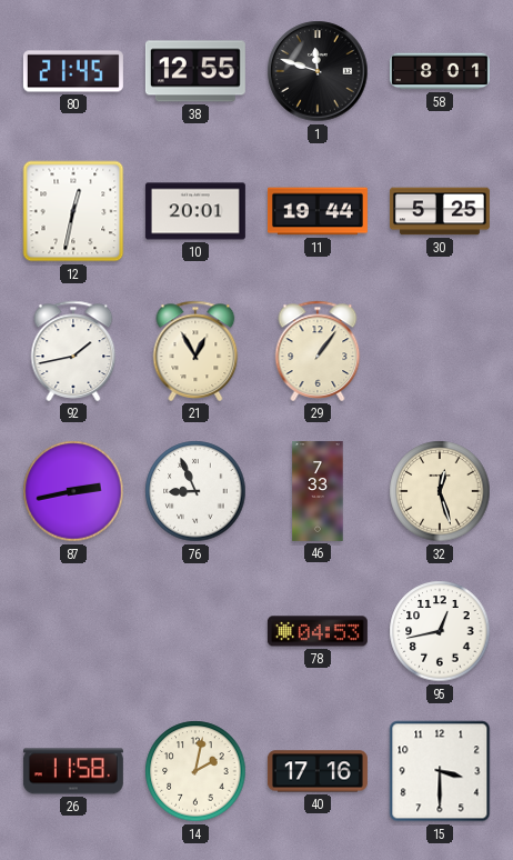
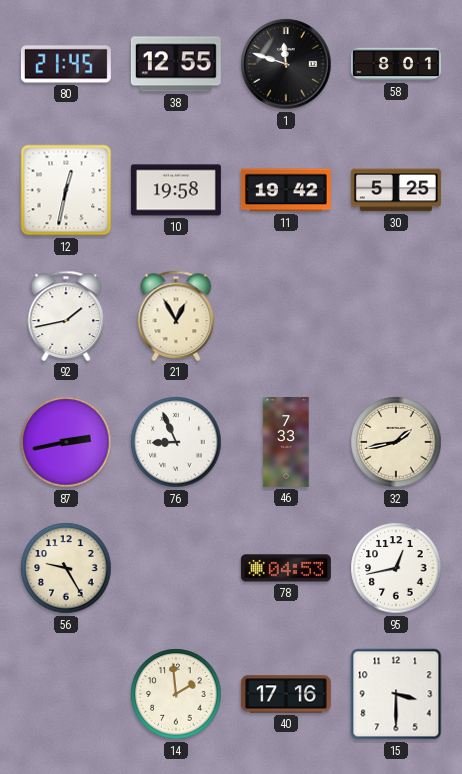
10: 20:01 -> 19:58
11: 19:44 -> 19:42
29: 1:06 -> none
32: 12:27 -> 1:43
56: none -> 9:25
26: 11:58 -> none
14: 2:02 -> 1:59
